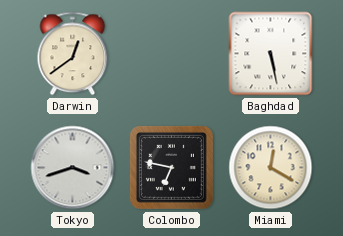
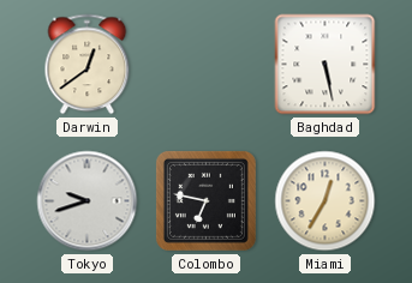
Tokyo: 3:42 -> 9:42
Miami: 12:20 -> 12:35
